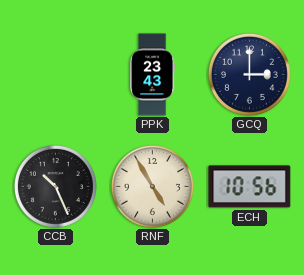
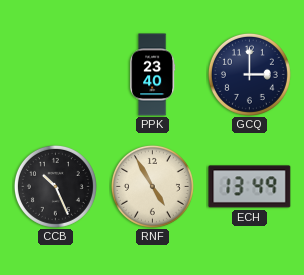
PPK: 23:43 -> 23:40
ECH: 10:56 -> 13:49
